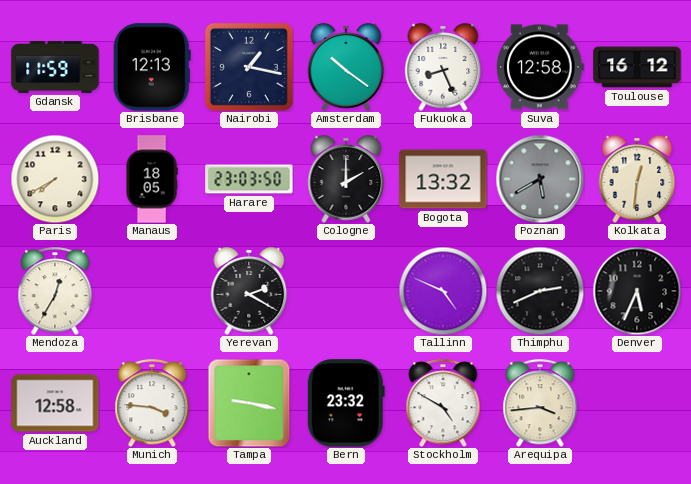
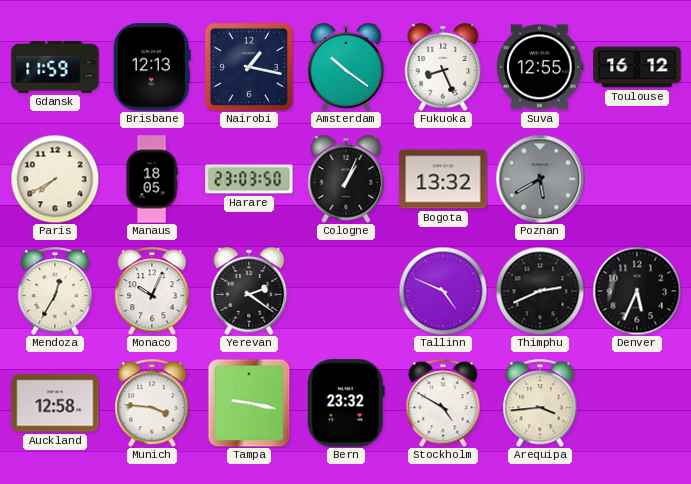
Suva: 12:58 -> 12:55
Cologne: 2:00 -> 1:04
Kolkata: 12:31 -> none
Monaco: none -> 10:04
Yerevan: 2:20 -> 2:21
